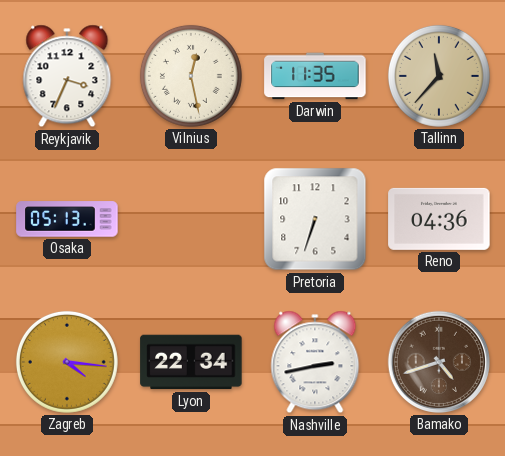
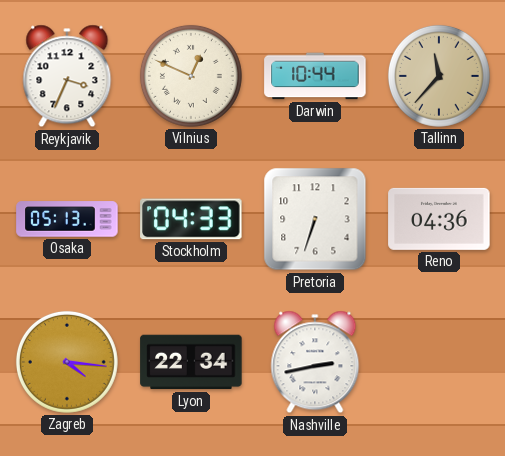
Vilnius: 12:28 -> 12:49
Darwin: 11:35 -> 10:44
Stockholm: none -> 04:33
Bamako: 4:42 -> none
